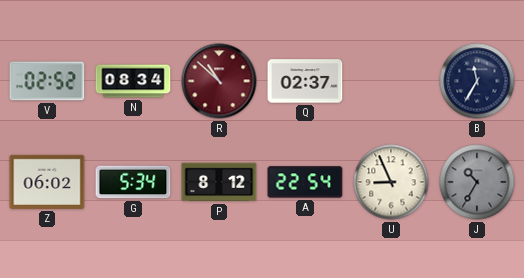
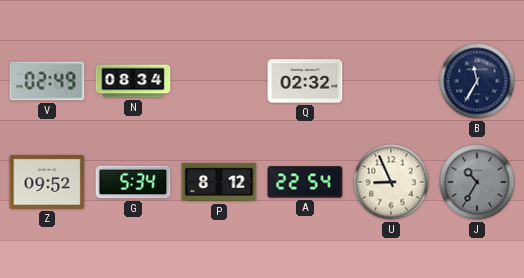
V: 02:52 -> 02:49
R: 10:52 -> none
Q: 02:37 -> 02:32
Z: 06:02 -> 09:52
